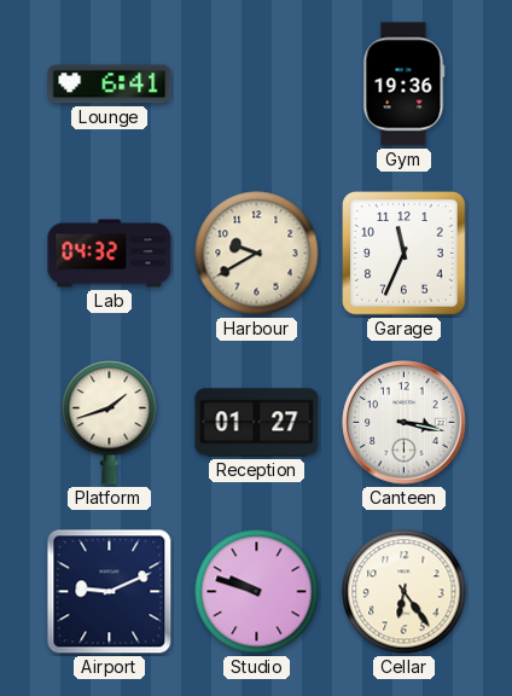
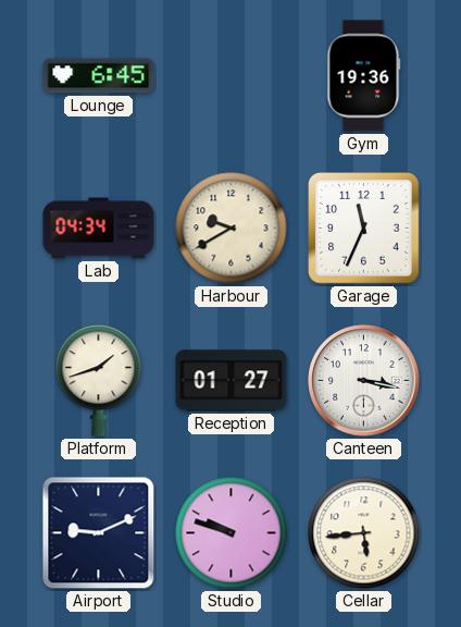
Lounge: 6:41 -> 6:45
Lab: 04:32 -> 04:34
Cellar: 6:24 -> 5:44
